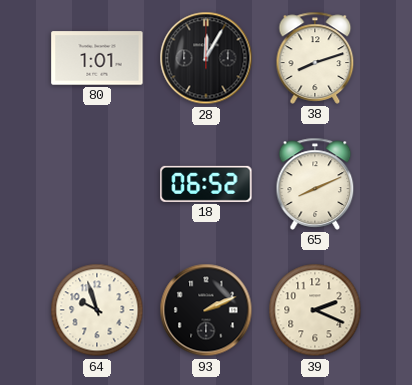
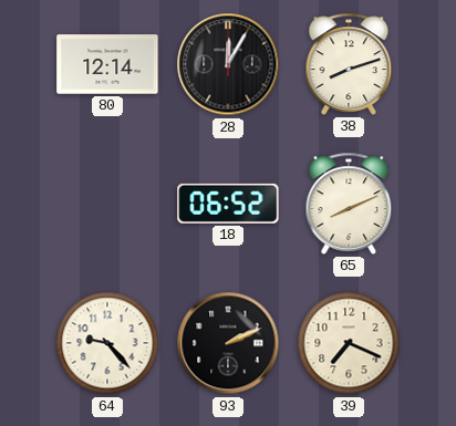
80: 1:01 -> 12:14
64: 9:57 -> 9:23
39: 2:19 -> 7:19
